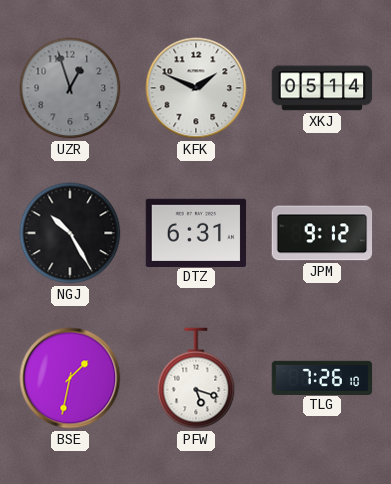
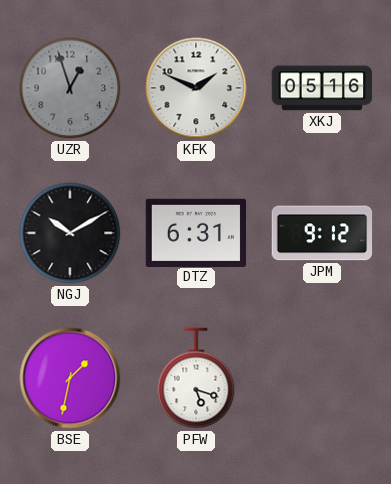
XKJ: 05:14 -> 05:16
NGJ: 10:25 -> 10:10
TLG: 7:26 -> none
